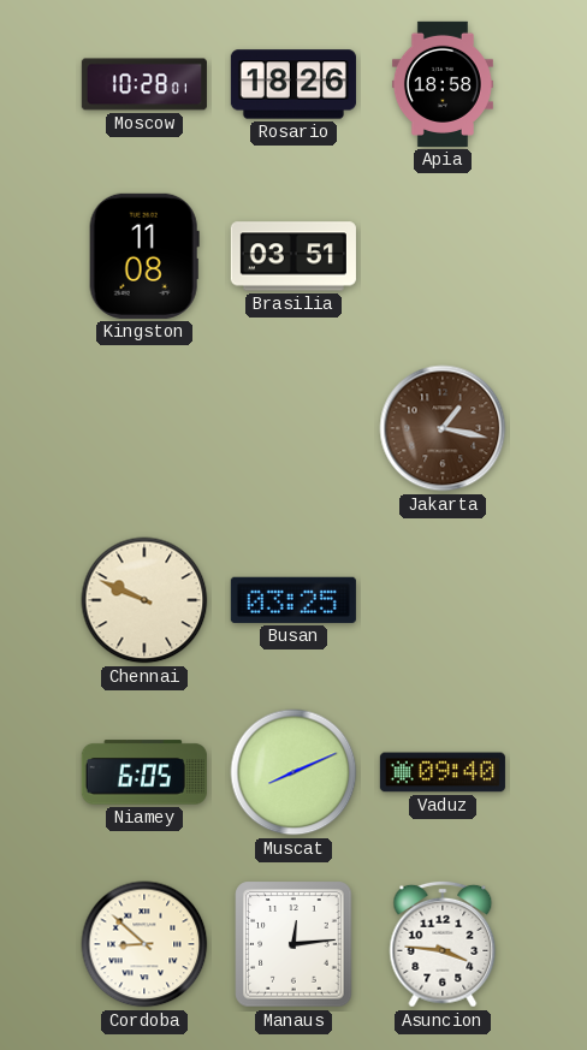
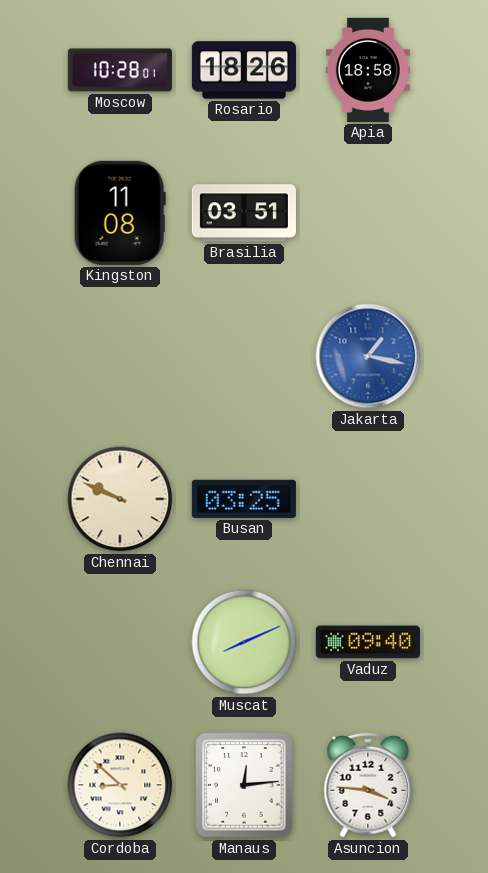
Jakarta dial: brown -> blue
Niamey: 6:05 -> none
